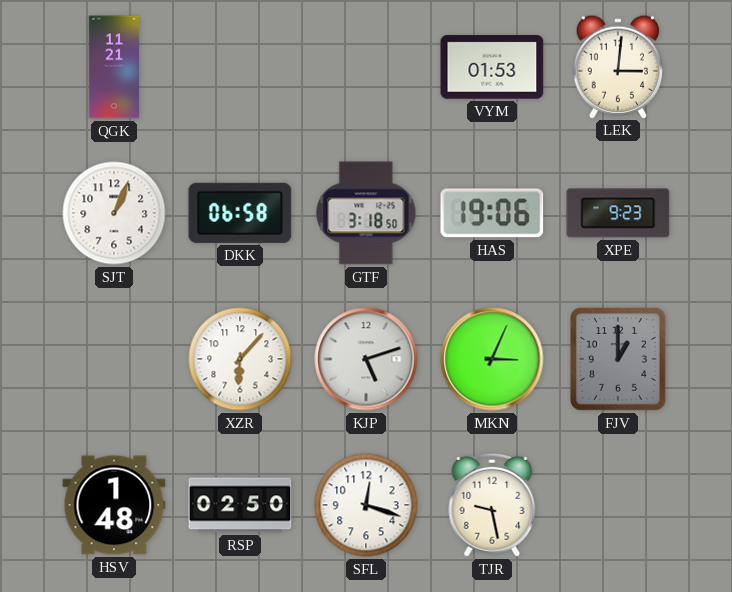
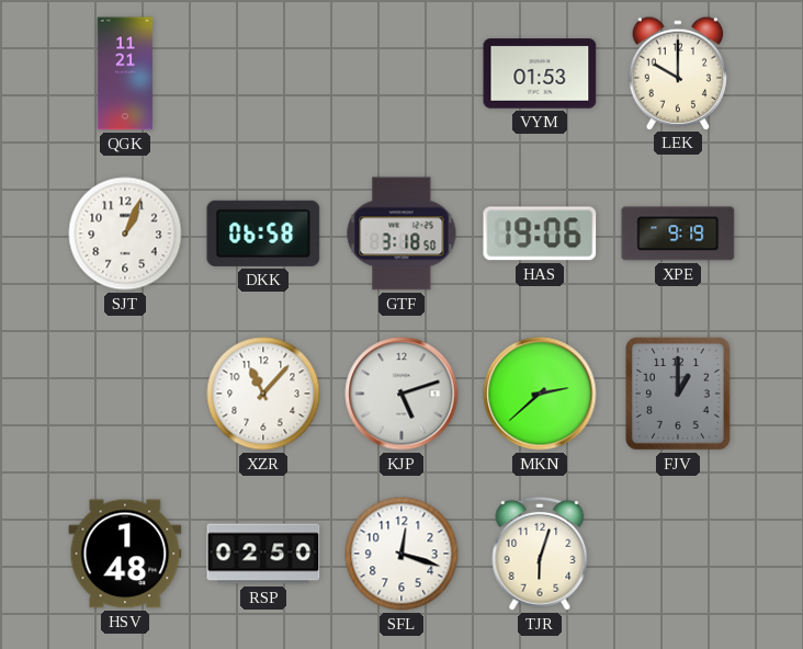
LEK: 3:01 -> 10:00
XPE: 9:23 -> 9:19
XZR: 6:07 -> 11:07
MKN: 3:04 -> 2:38
TJR: 9:28 -> 6:03
